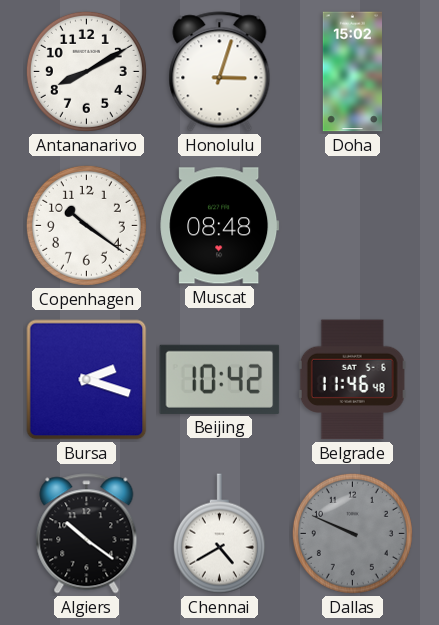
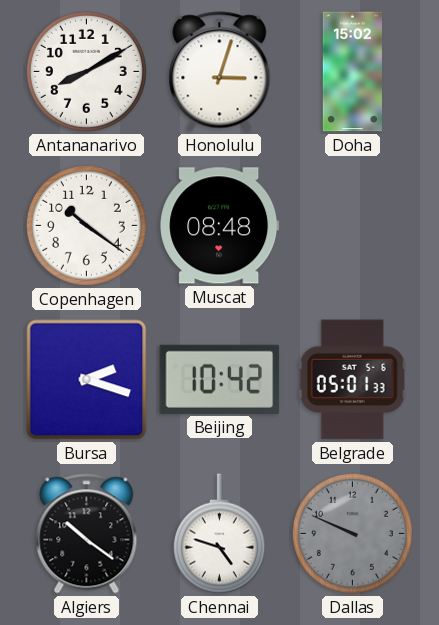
Belgrade: 11:46 -> 05:01
Chennai: 4:40 -> 4:48
